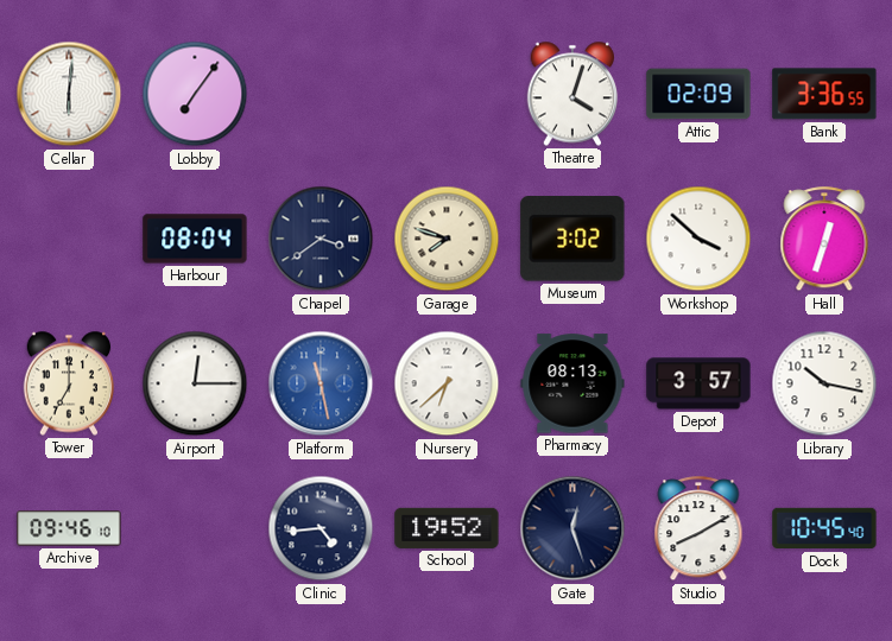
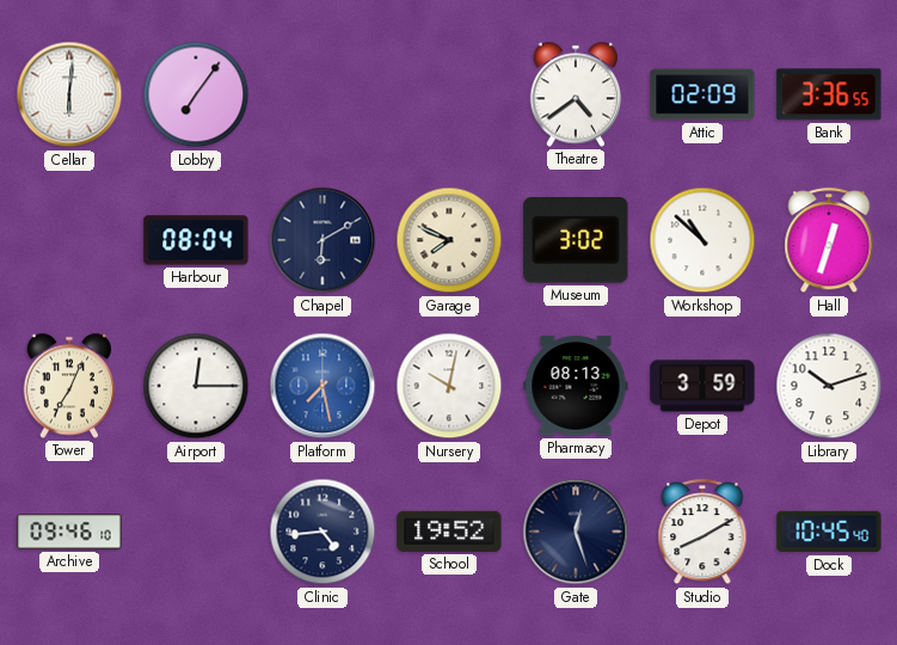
Theatre: 4:03 -> 4:39
Chapel: 3:39 -> 6:10
Garage: 7:48 -> 7:49
Workshop: 3:52 -> 10:52
Tower: 7:00 -> 7:04
Platform: 11:28 -> 7:28
Nursery: 6:38 -> 10:02
Depot: 3:57 -> 3:59
Library: 10:17 -> 10:12
